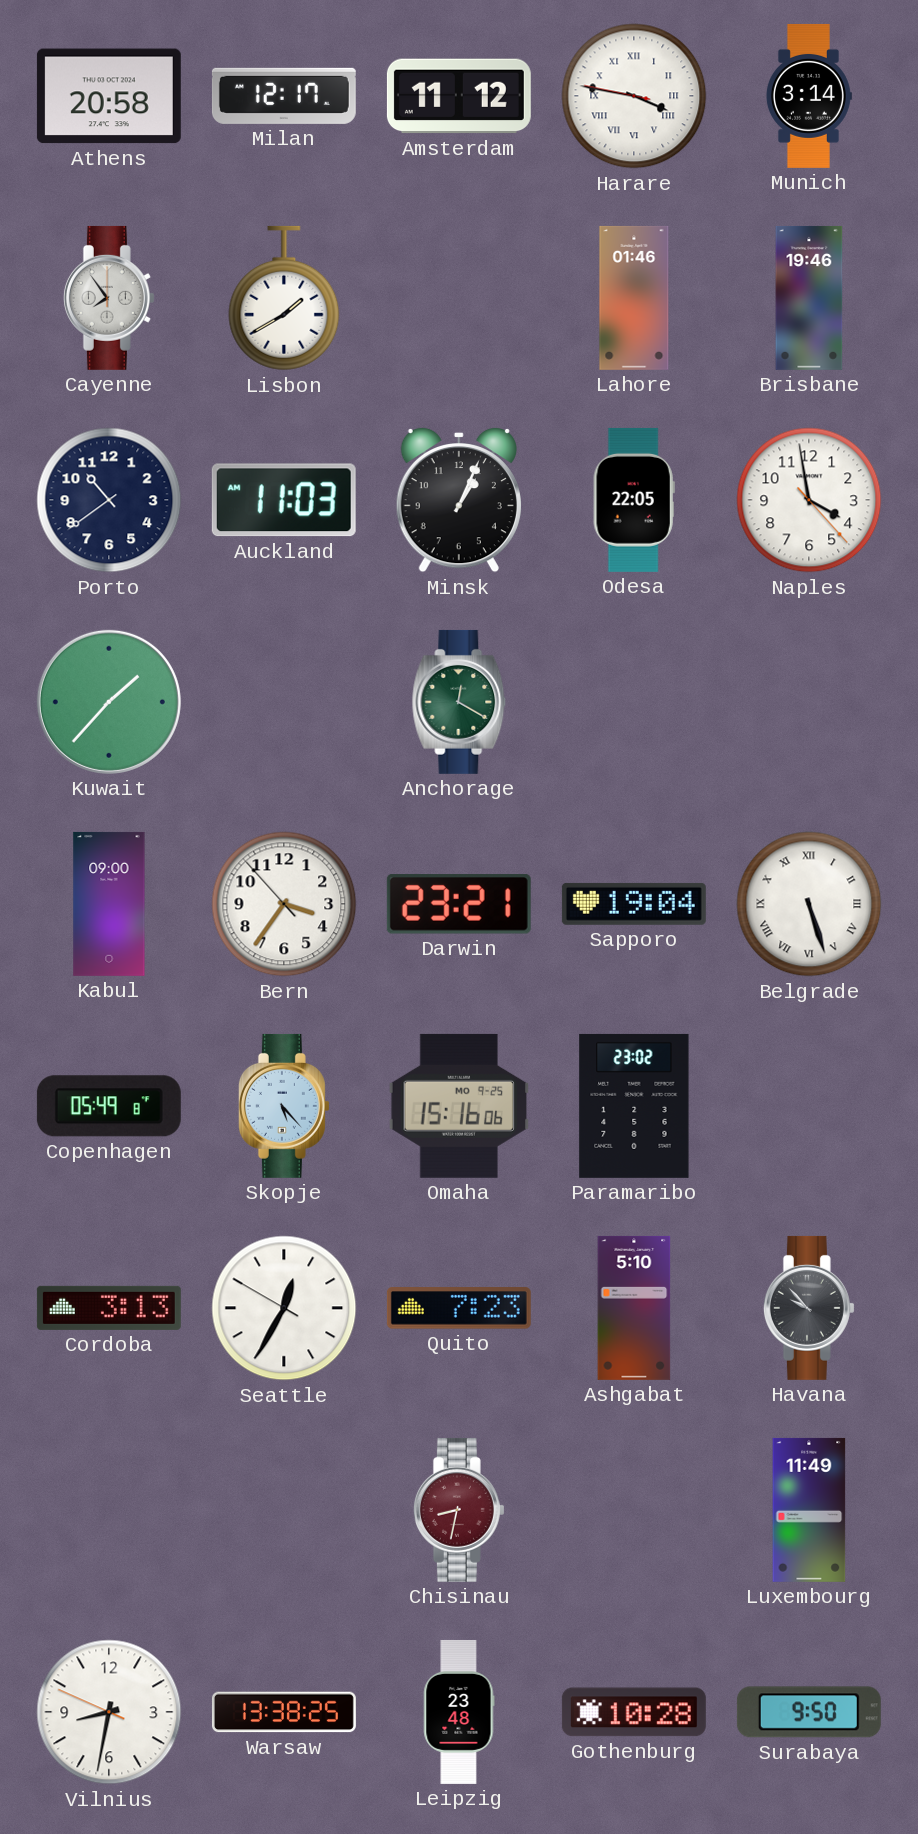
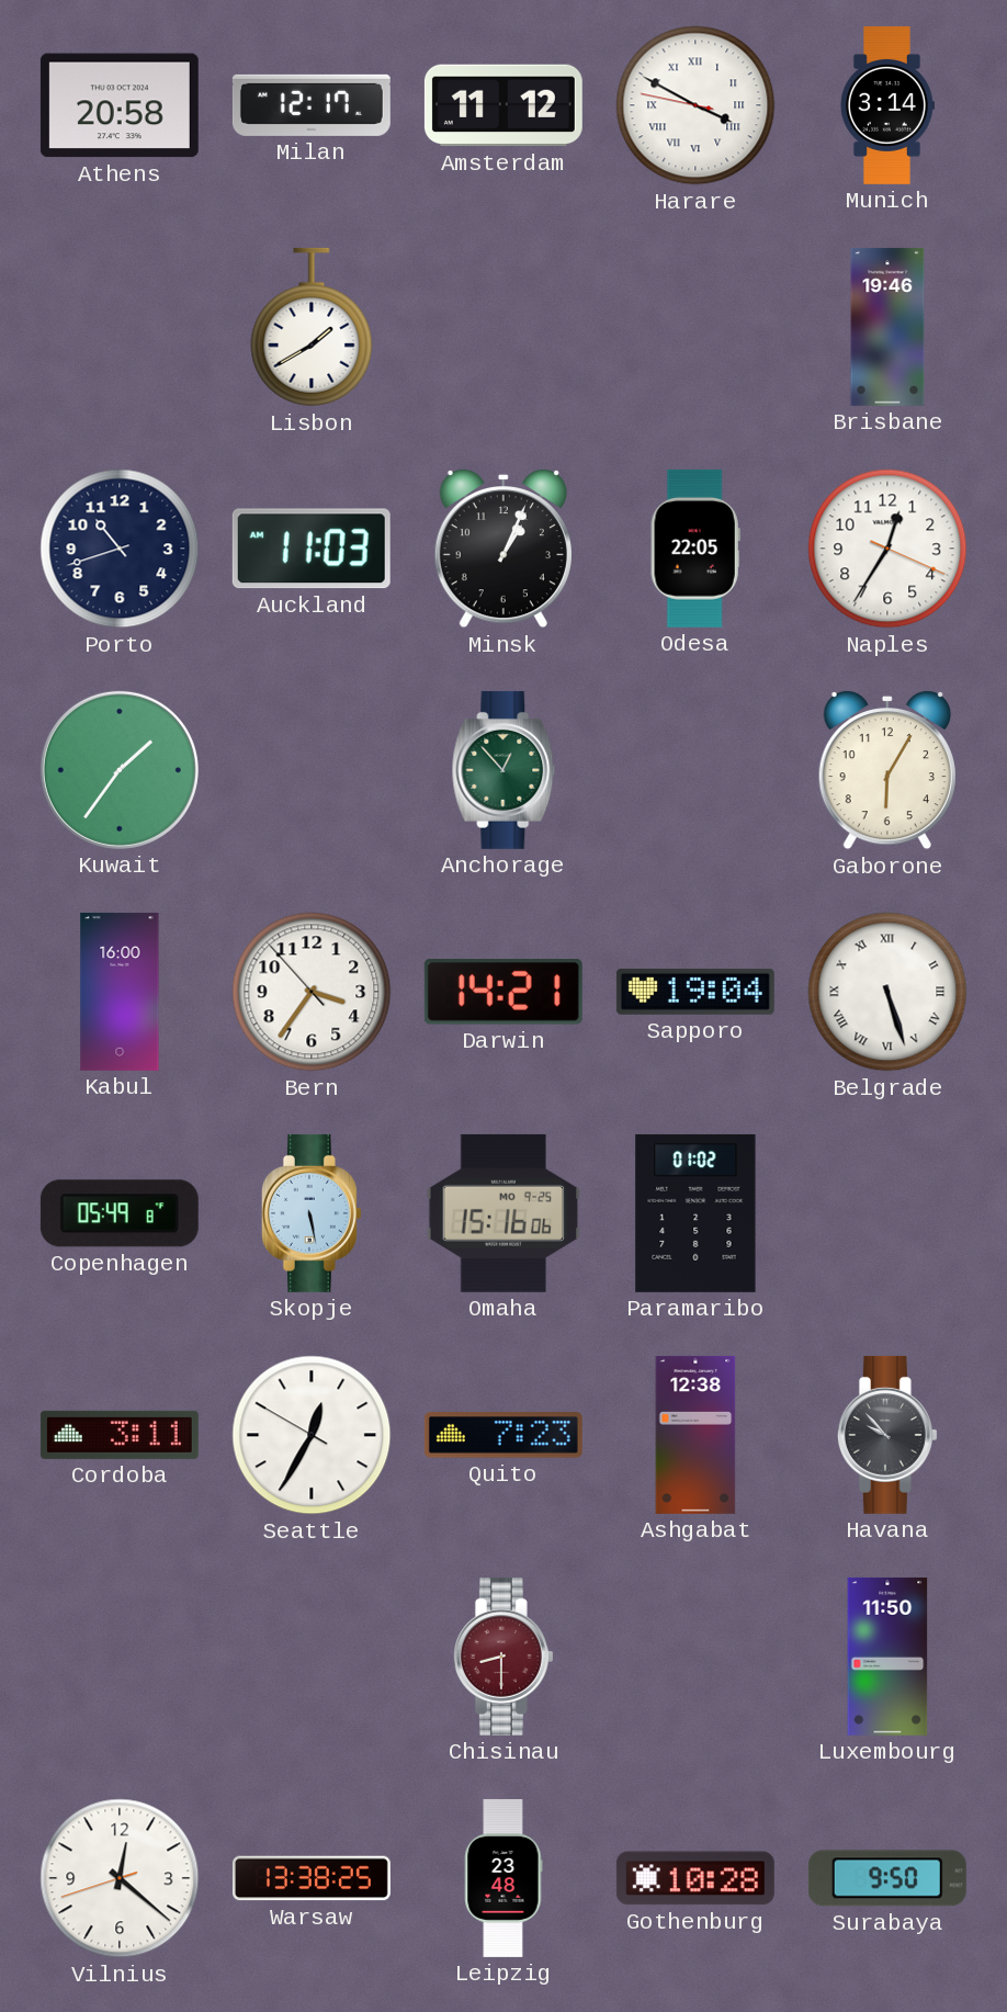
Harare: 3:46 -> 3:49
Cayenne: 7:54 -> none
Lahore: 01:46 -> none
Porto: 10:39 -> 10:42
Naples: 3:58 -> 12:35
Kuwait: 1:37 -> 1:36
Anchorage: 12:20 -> 12:53
Gaborone: none -> 6:05
Kabul: 09:00 -> 16:00
Darwin: 23:21 -> 14:21
Skopje: 5:23 -> 5:28
Paramaribo: 23:02 -> 01:02
Cordoba: 3:13 -> 3:11
Ashgabat: 5:10 -> 12:38
Chisinau: 8:32 -> 8:30
Luxembourg: 11:49 -> 11:50
Vilnius: 8:31 -> 12:21
